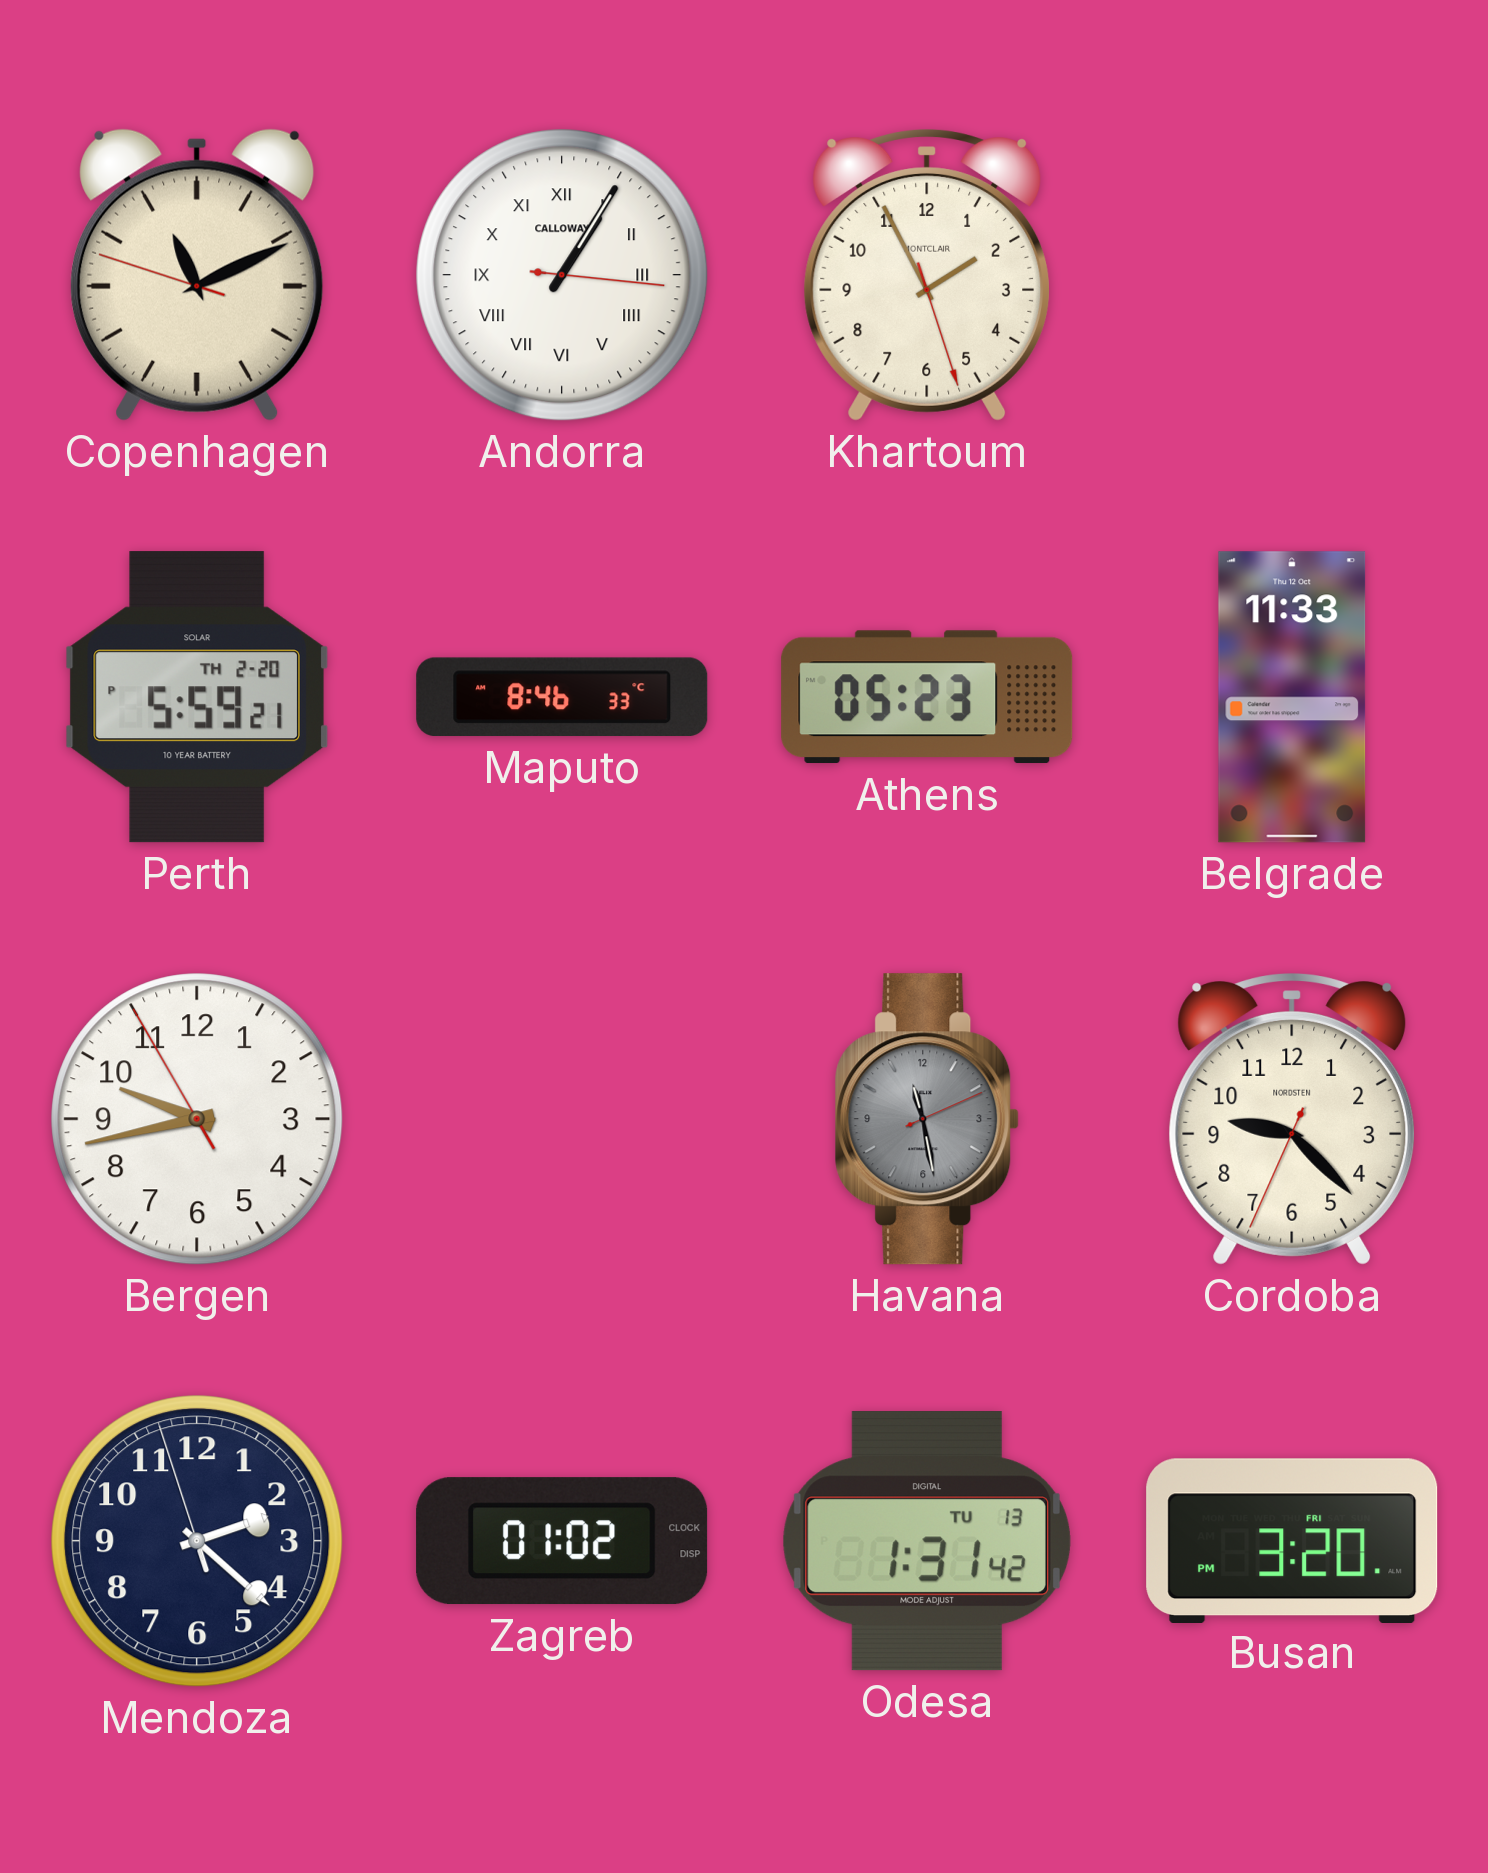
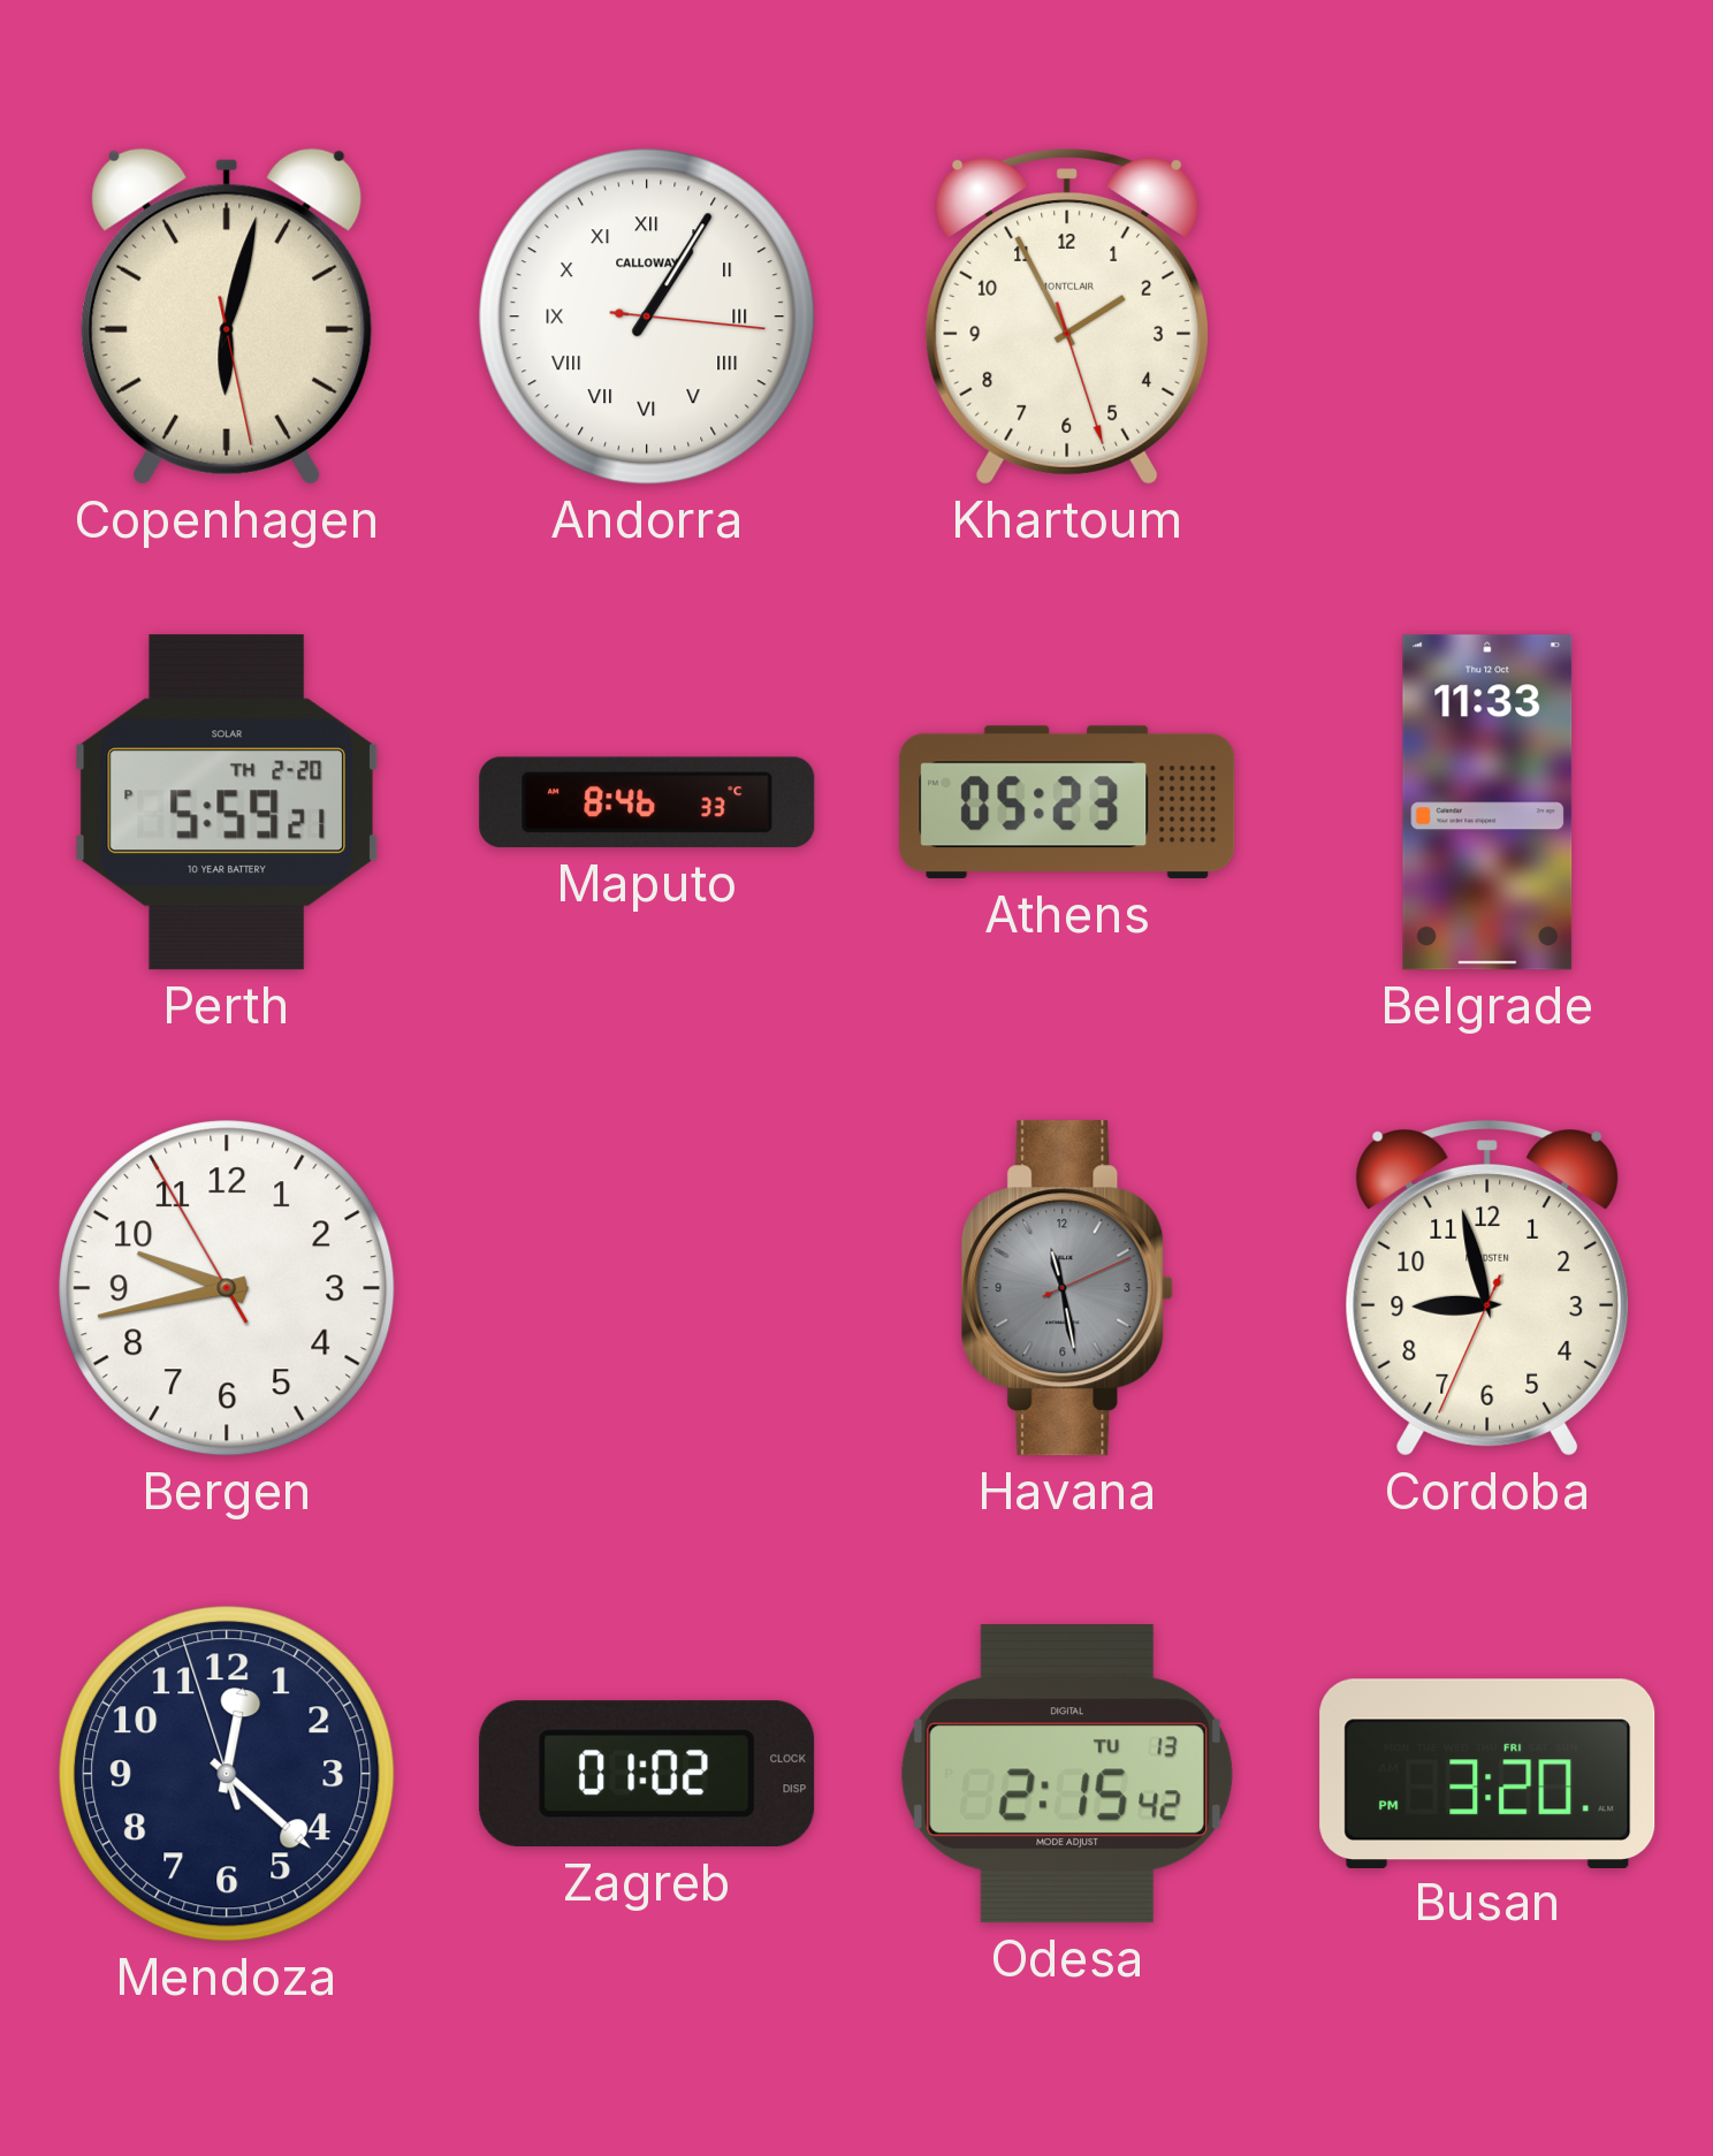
Copenhagen: 11:10 -> 6:02
Cordoba: 9:22 -> 8:57
Mendoza: 2:21 -> 12:21
Odesa: 1:31 -> 2:15
